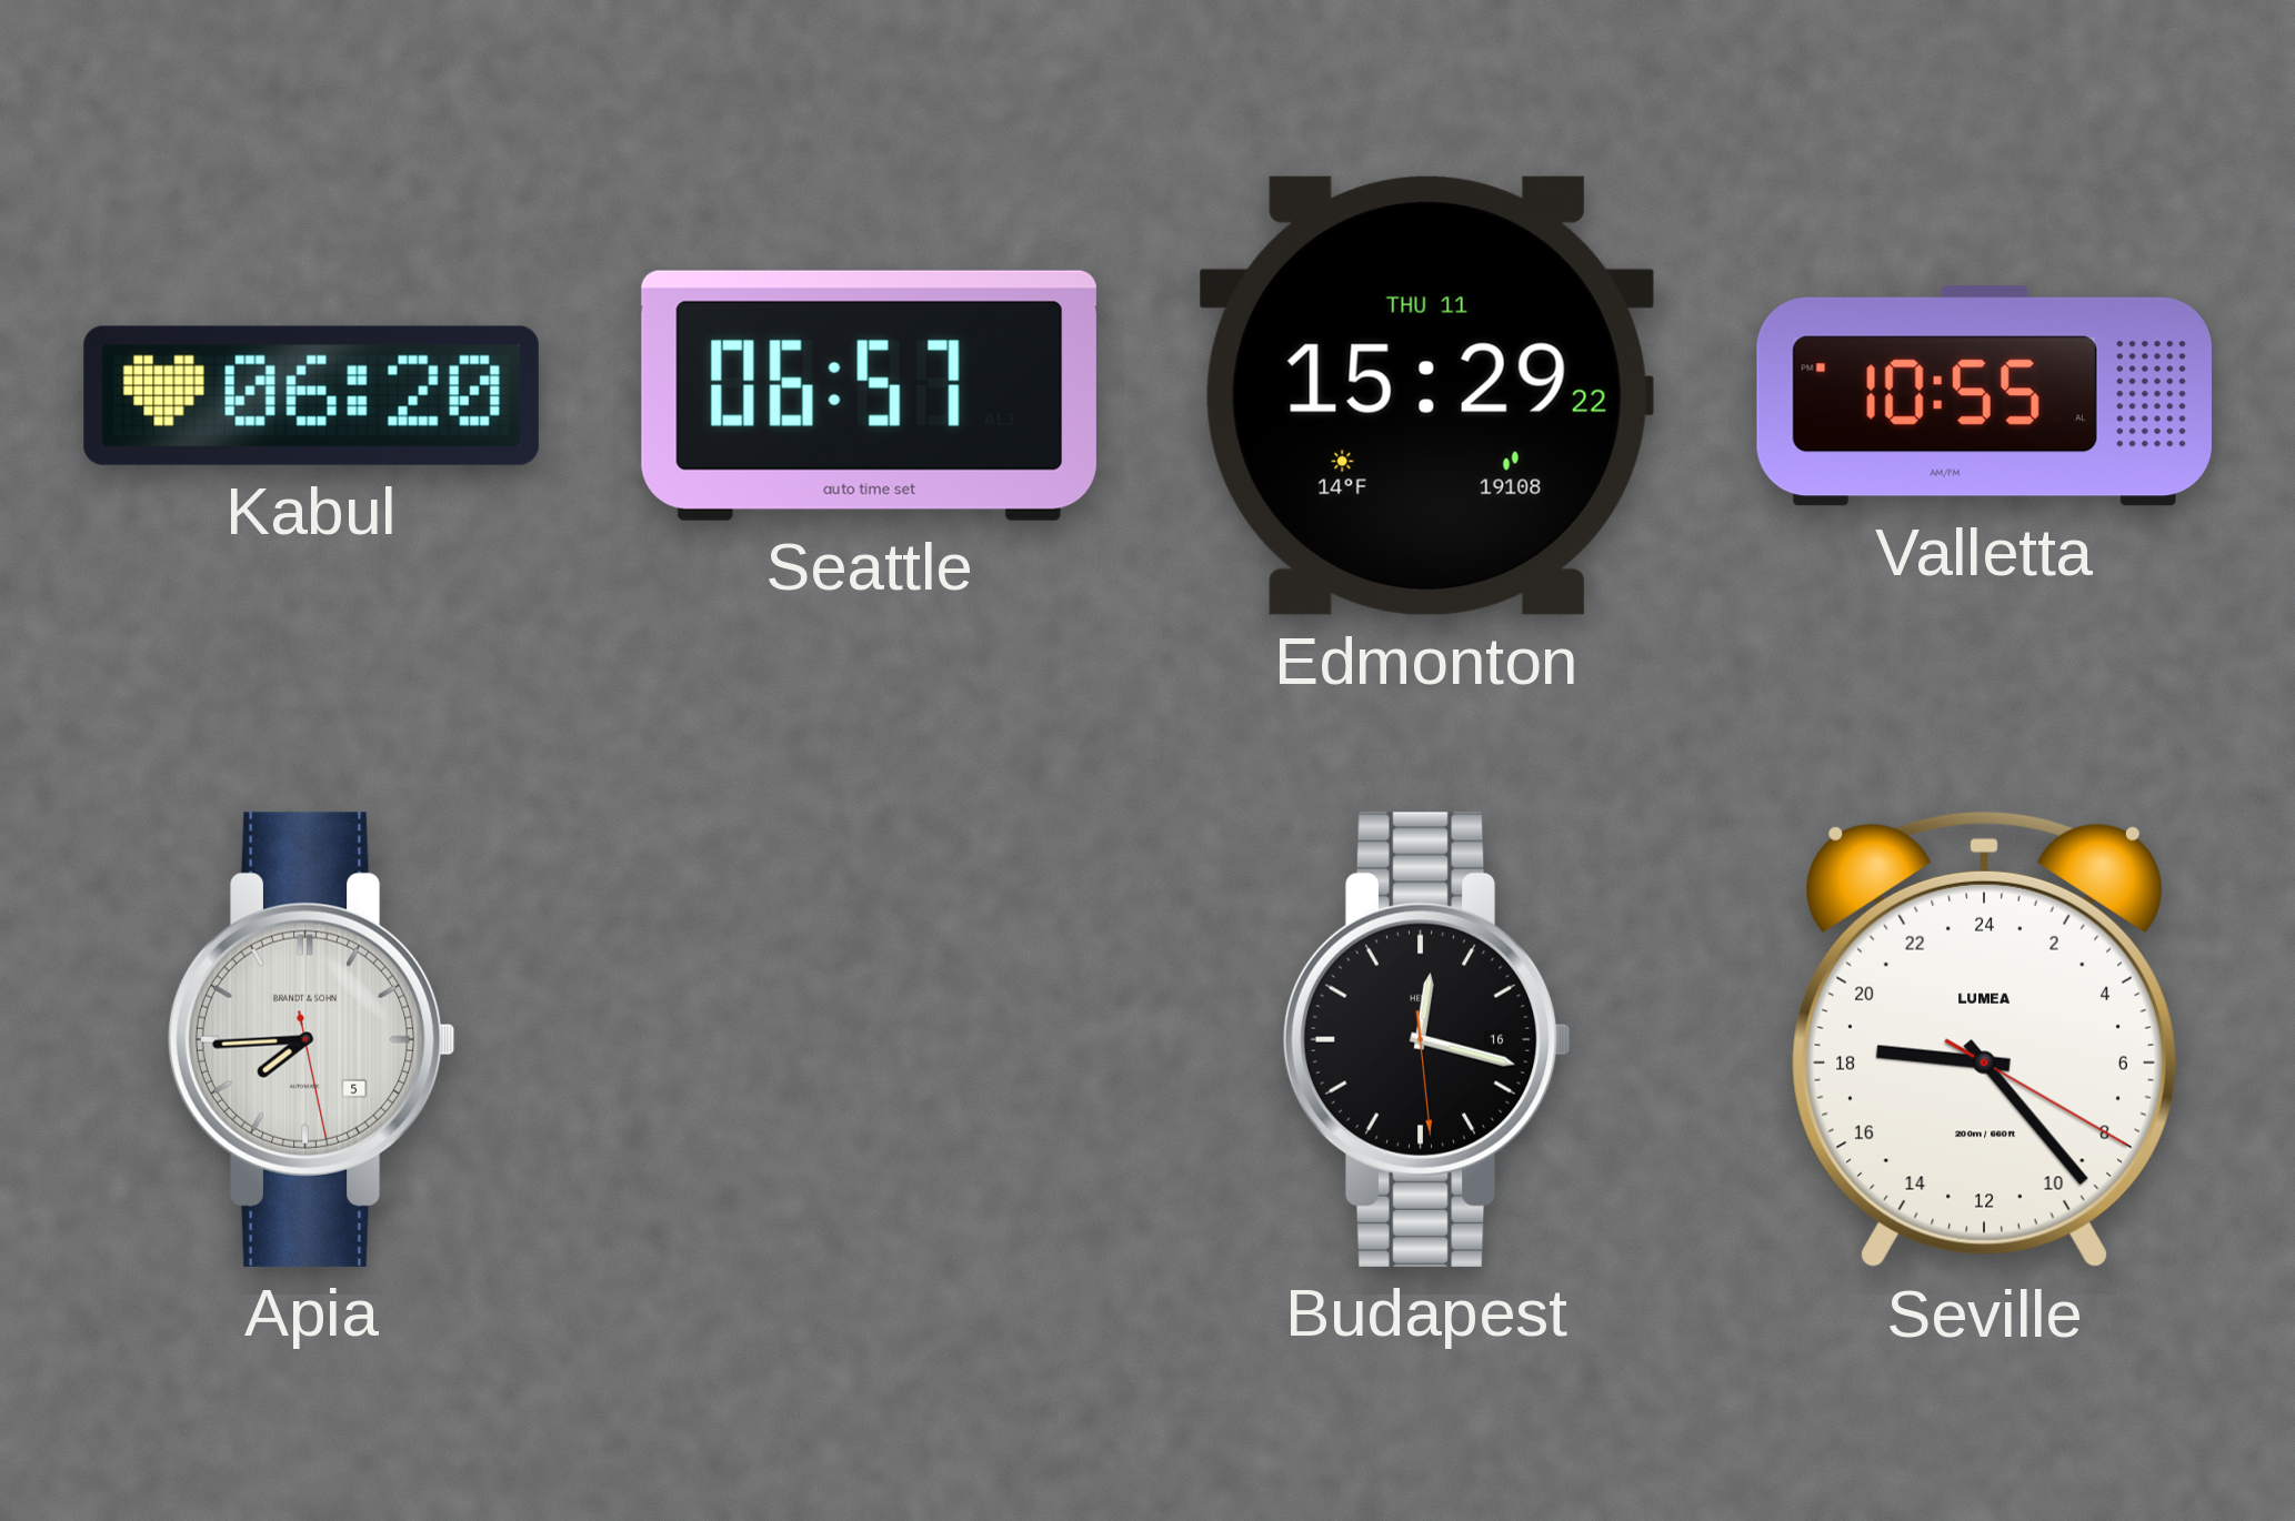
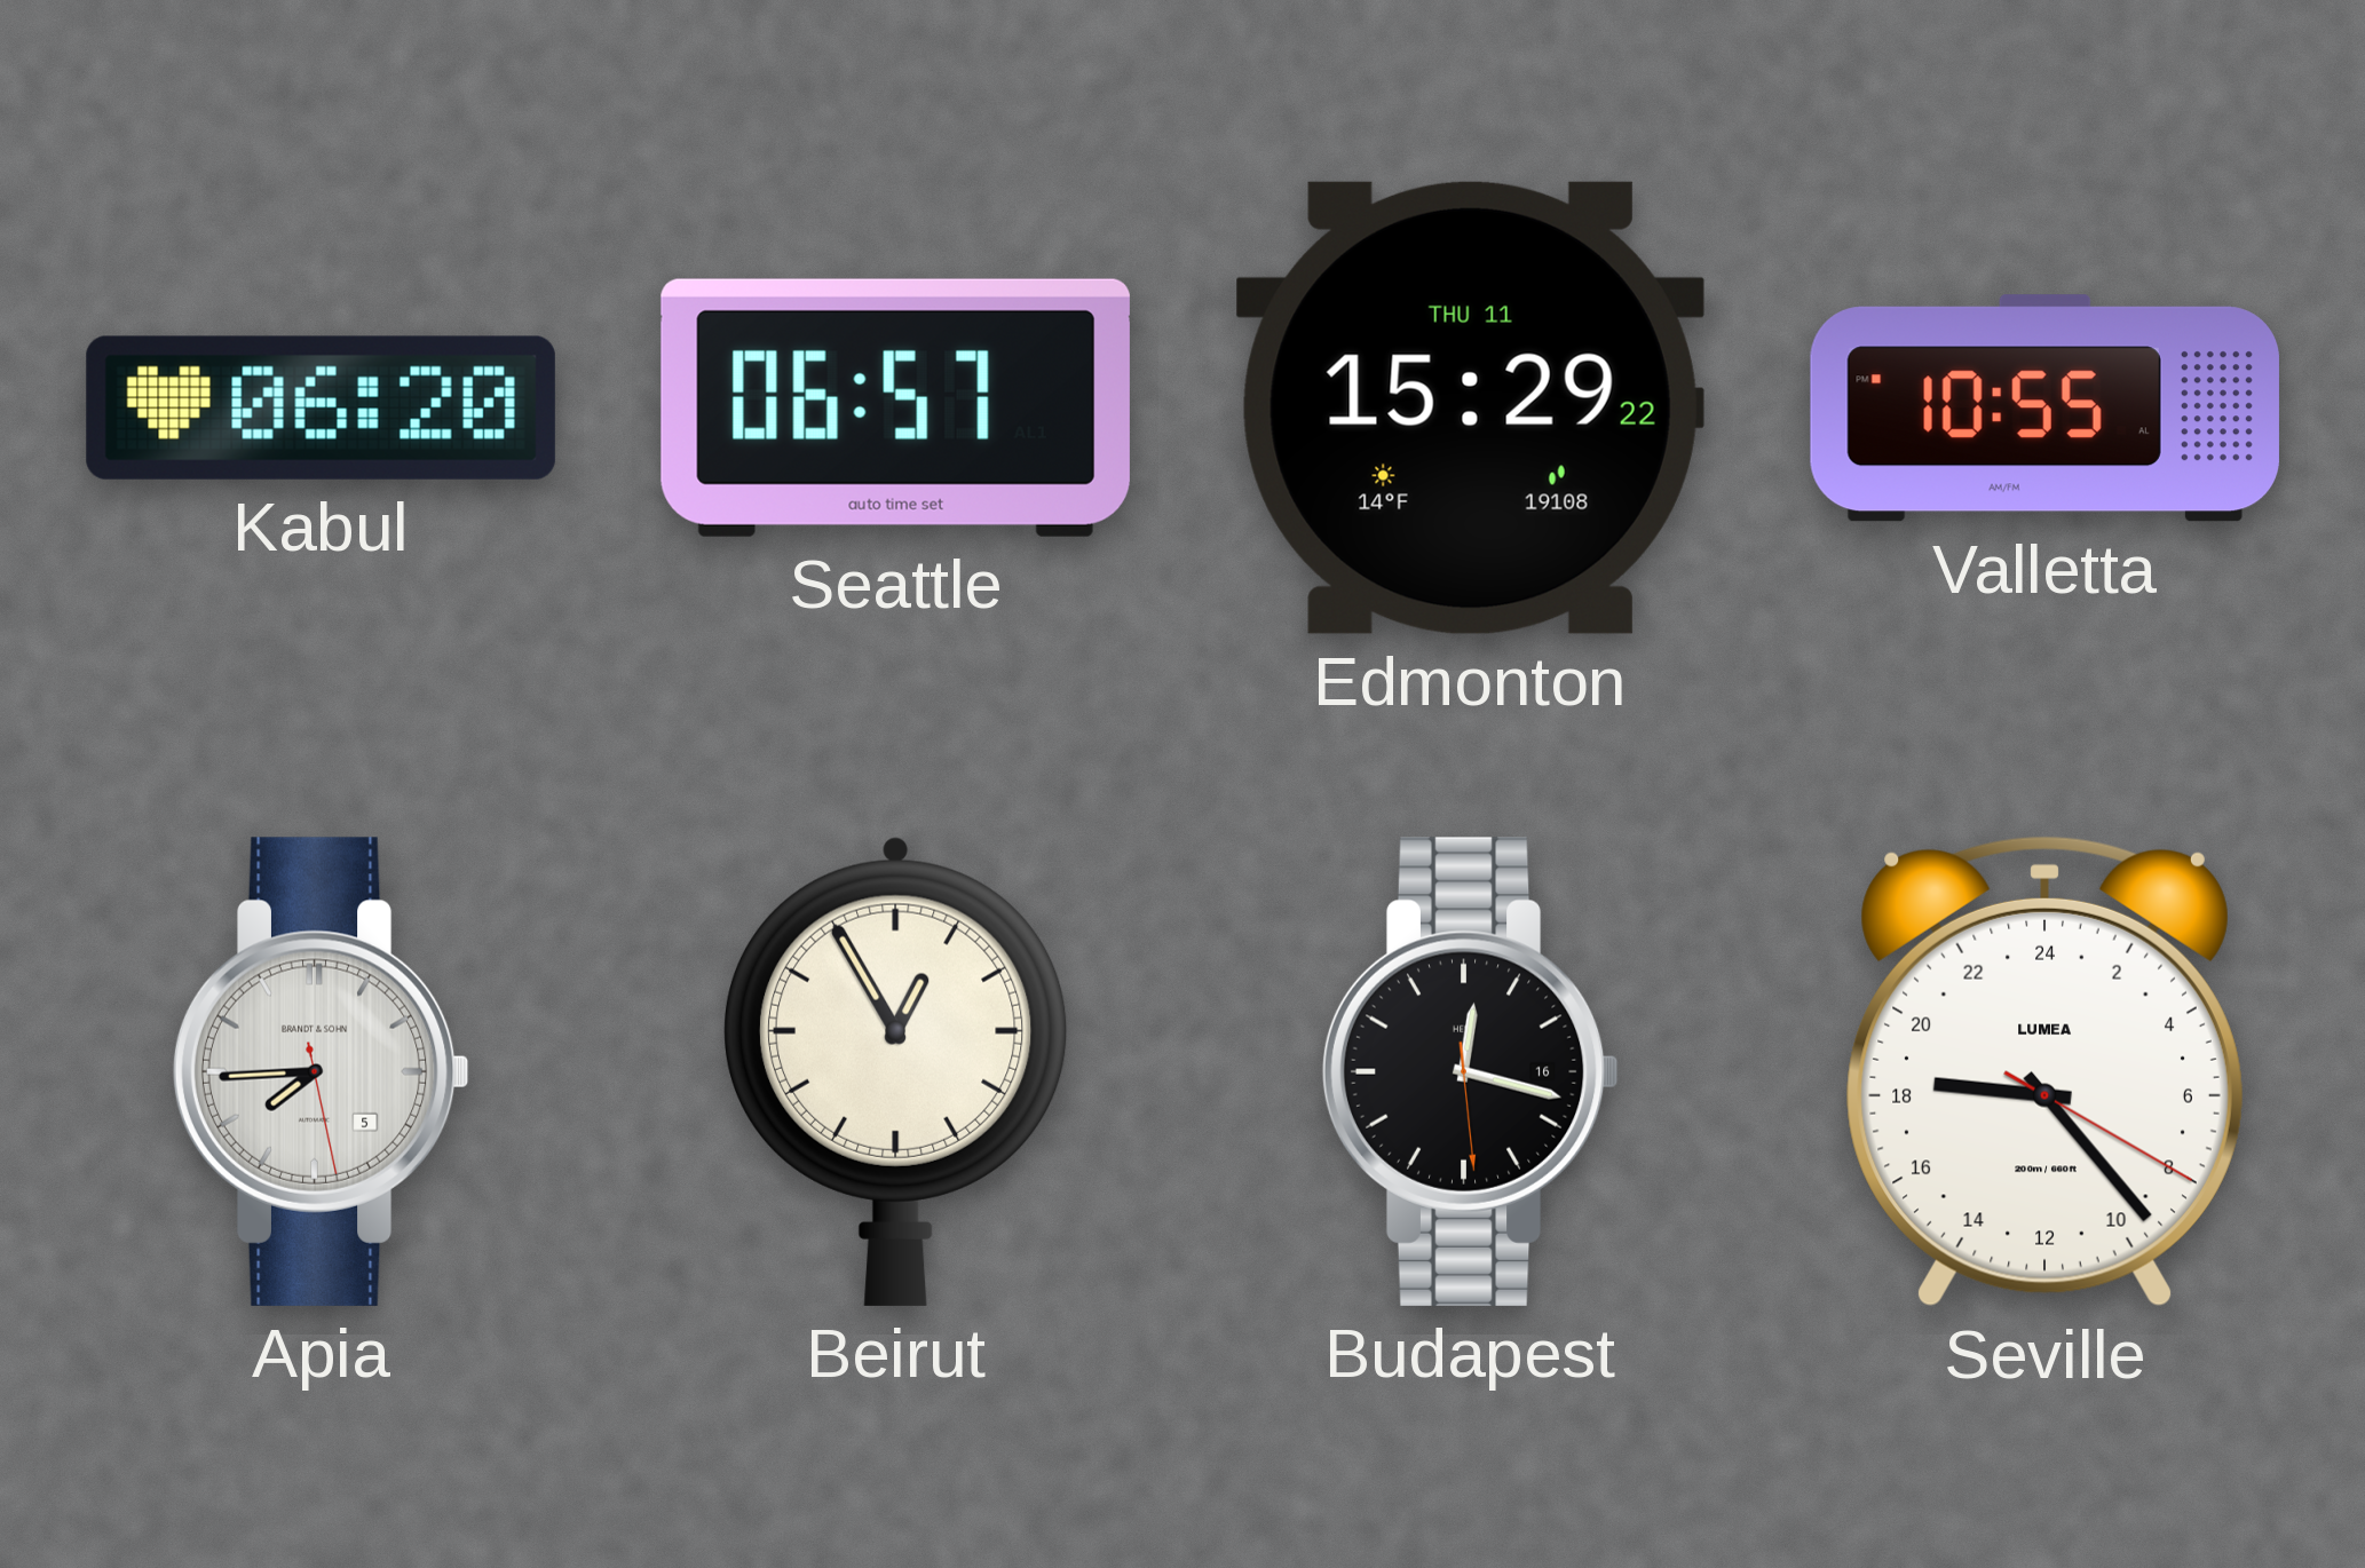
Beirut: none -> 12:55
